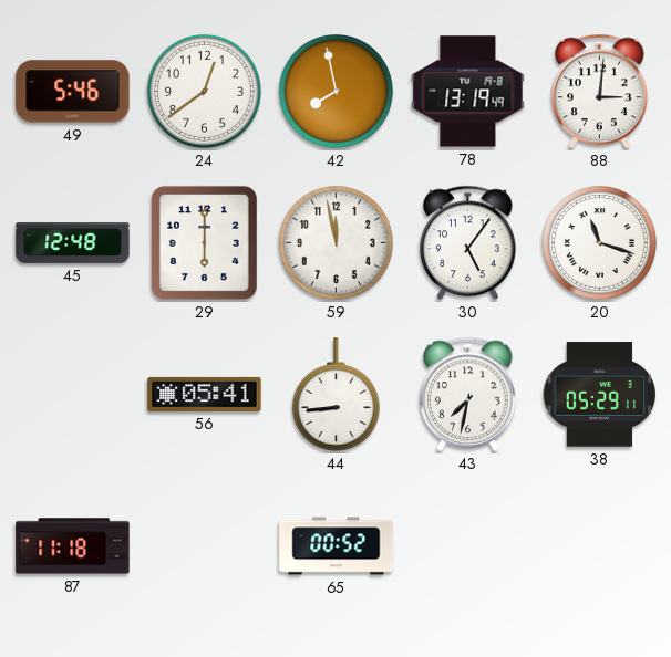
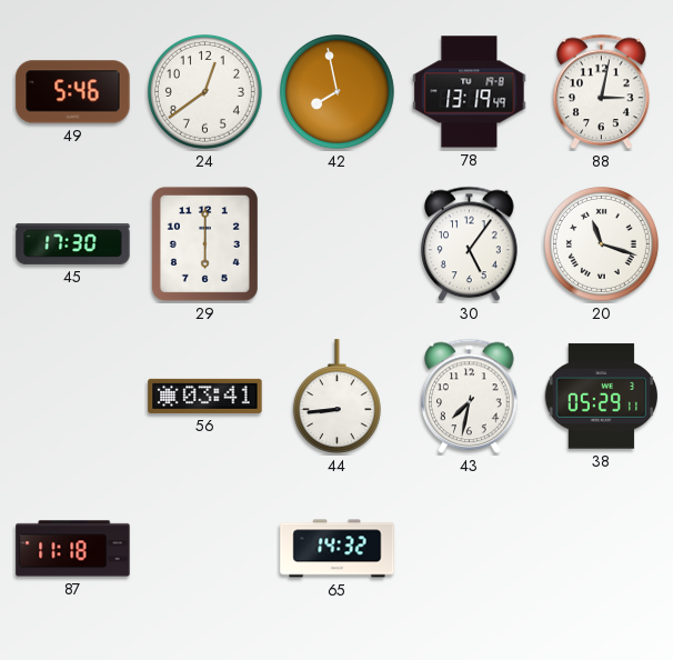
88: 3:01 -> 3:02
45: 12:48 -> 17:30
59: 11:58 -> none
56: 05:41 -> 03:41
65: 00:52 -> 14:32
